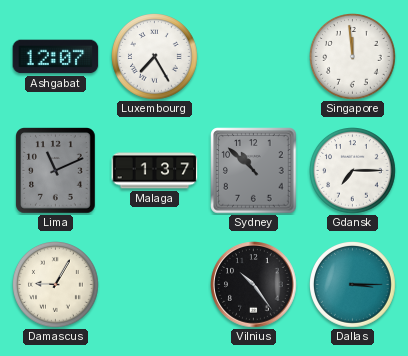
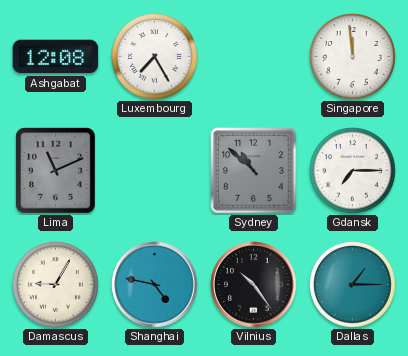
Ashgabat: 12:07 -> 12:08
Malaga: 1:37 -> none
Shanghai: none -> 4:47
Dallas: 3:15 -> 1:15
